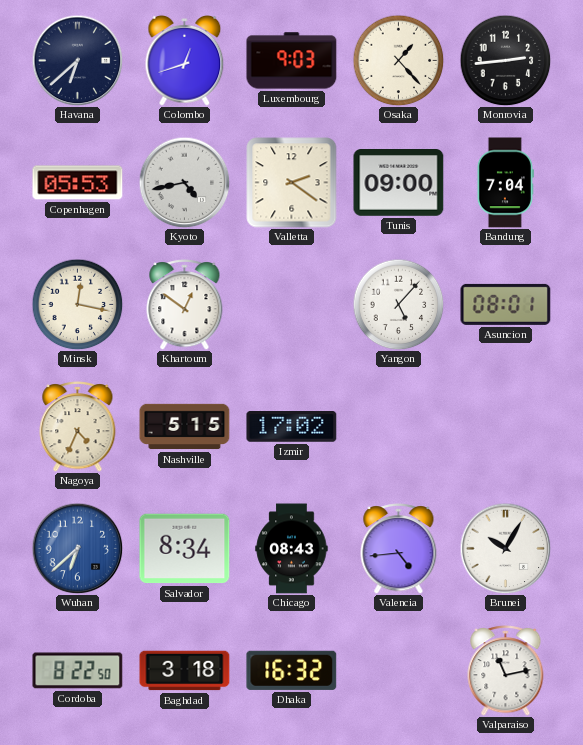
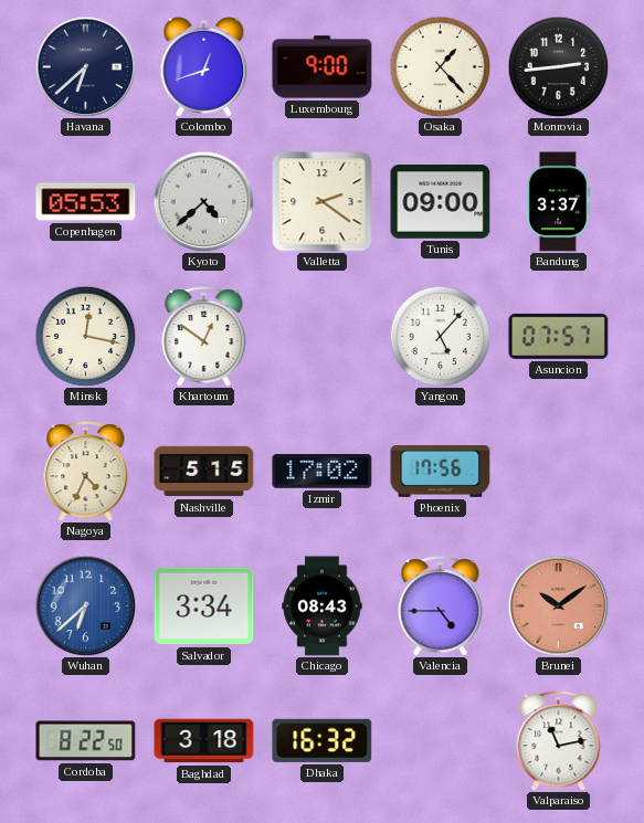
Luxembourg: 9:03 -> 9:00
Kyoto: 4:43 -> 4:38
Bandung: 7:04 -> 3:37
Asuncion: 08:01 -> 07:57
Phoenix: none -> 17:56
Salvador: 8:34 -> 3:34
Valencia: 4:44 -> 4:45
Brunei: 10:05 -> 10:09
Brunei dial: white -> salmon
